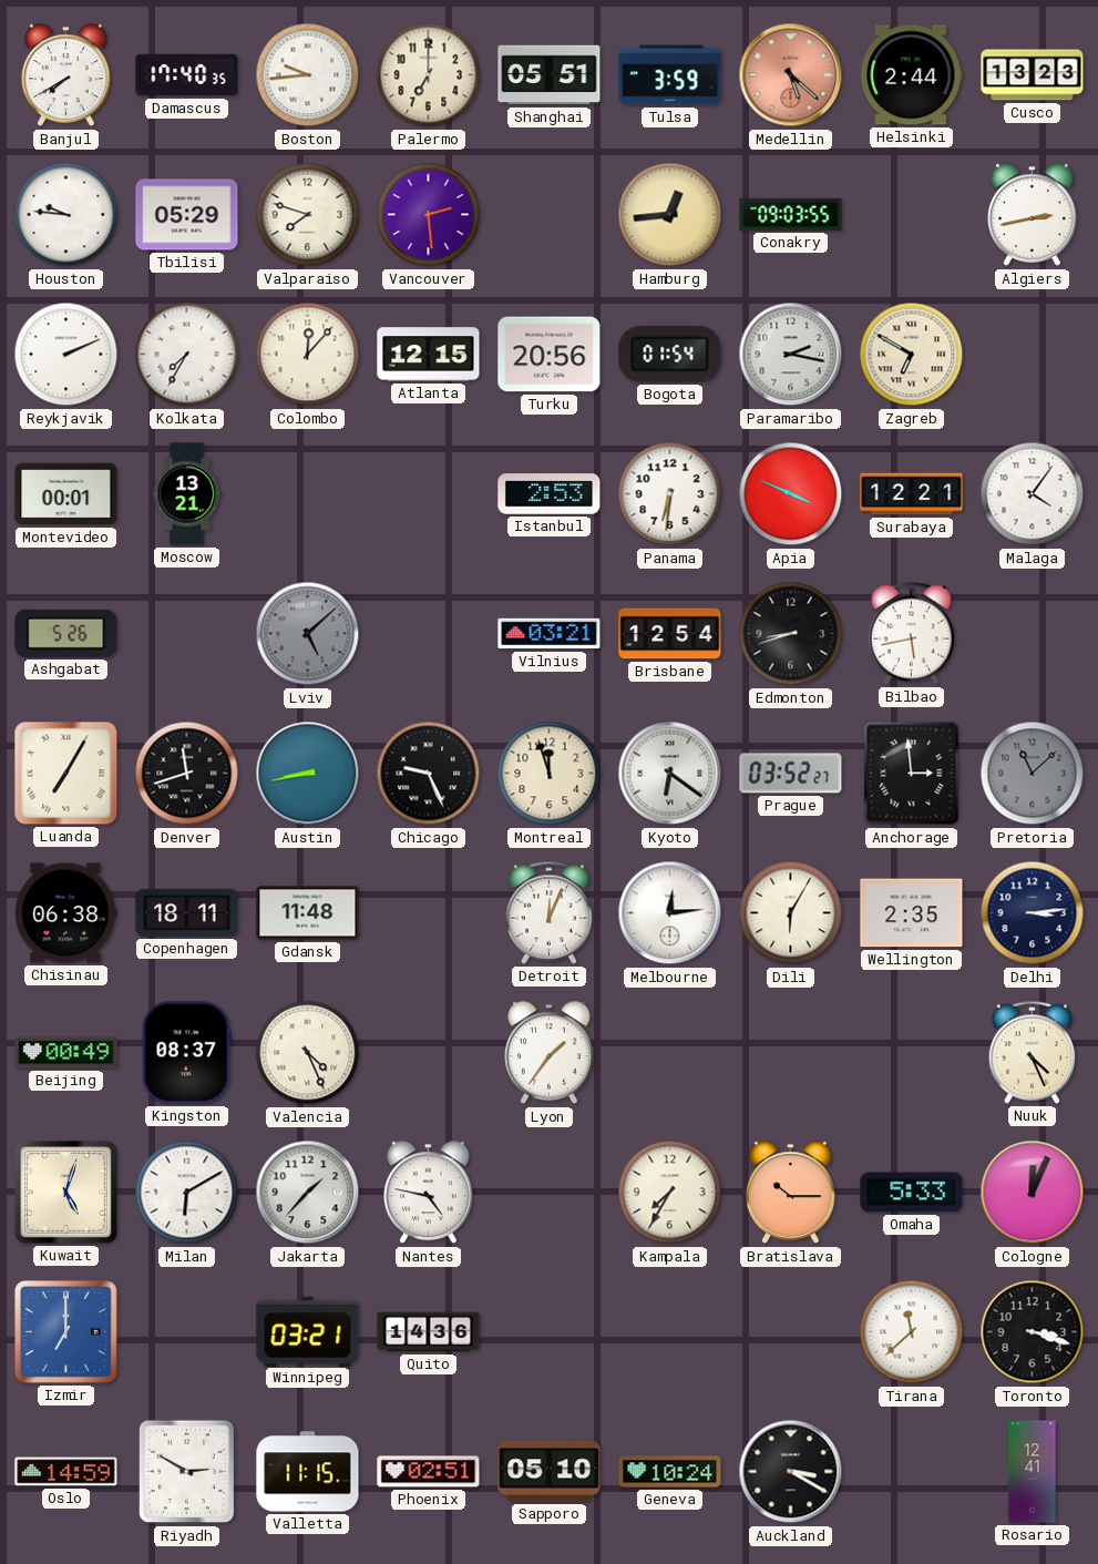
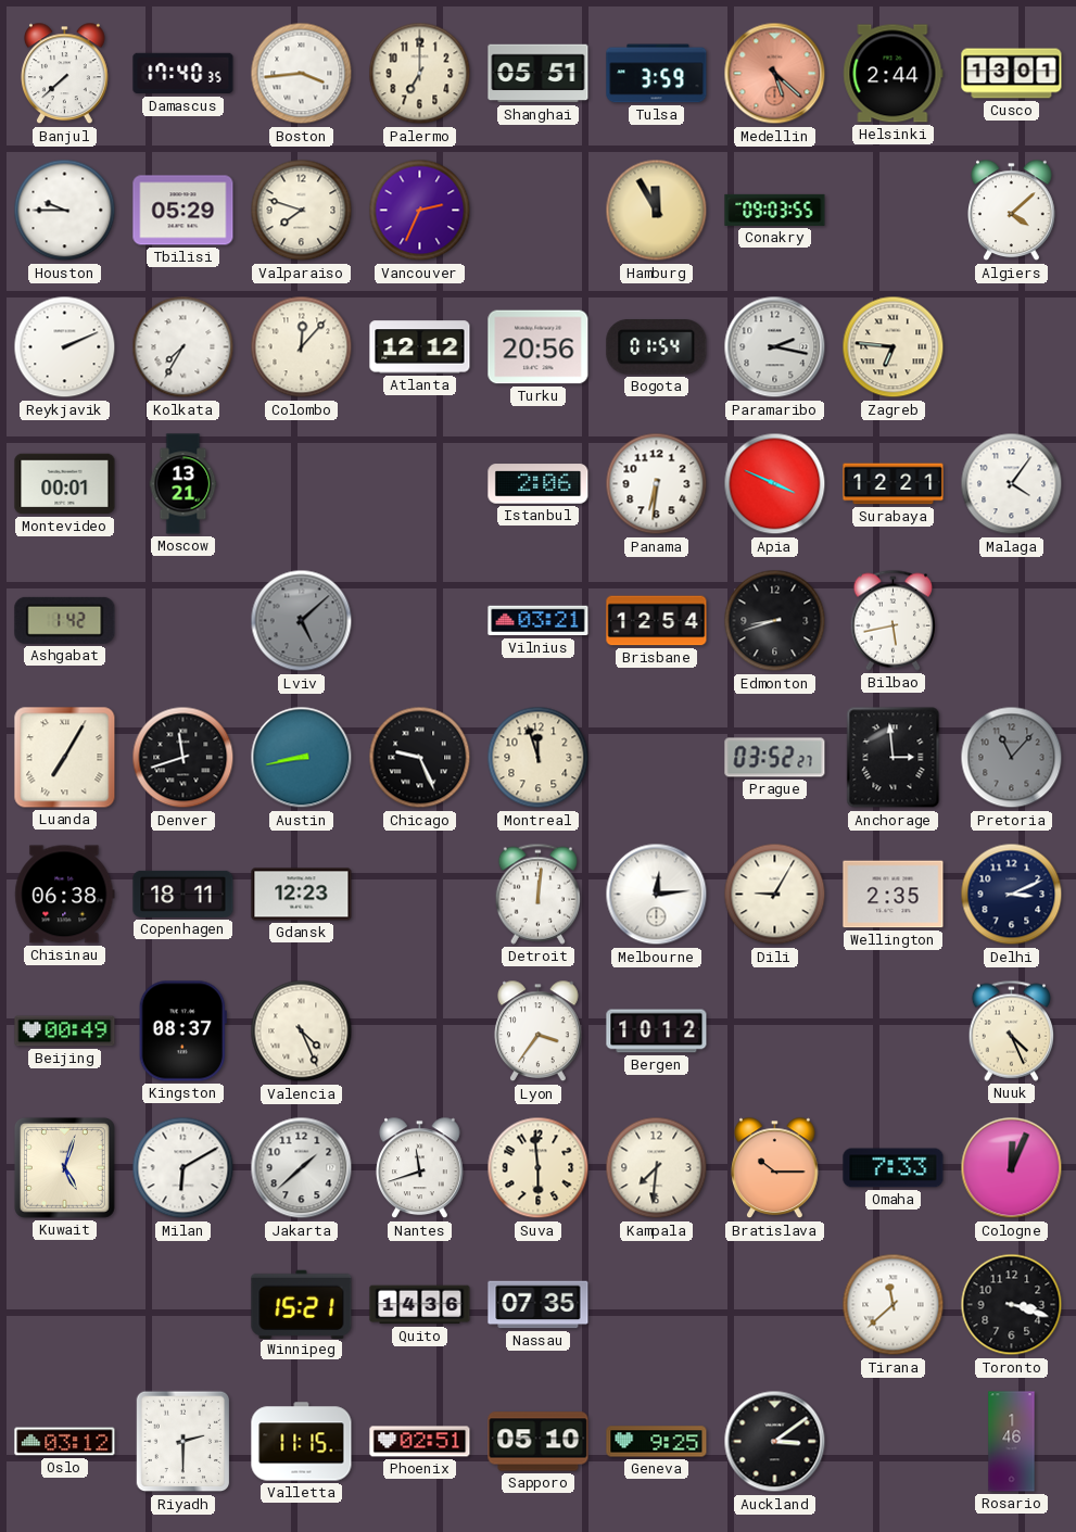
Banjul: 7:40 -> 7:38
Boston: 9:44 -> 3:44
Cusco: 13:23 -> 13:01
Houston: 9:46 -> 9:45
Vancouver: 2:29 -> 2:34
Hamburg: 12:44 -> 11:55
Algiers: 2:43 -> 4:08
Atlanta: 12:15 -> 12:12
Zagreb: 6:50 -> 6:46
Istanbul: 2:53 -> 2:06
Ashgabat: 5:26 -> 1:42
Kyoto: 6:21 -> none
Pretoria: 11:08 -> 11:07
Gdansk: 11:48 -> 12:23
Detroit: 12:04 -> 12:01
Dili: 6:05 -> 9:05
Delhi: 3:14 -> 3:11
Lyon: 1:36 -> 3:36
Bergen: none -> 10:12
Jakarta: 1:37 -> 1:38
Nantes: 4:47 -> 11:42
Suva: none -> 5:59
Kampala: 7:35 -> 7:31
Omaha: 5:33 -> 7:33
Izmir: 7:00 -> none
Winnipeg: 03:21 -> 15:21
Nassau: none -> 07:35
Oslo: 14:59 -> 03:12
Riyadh: 2:50 -> 2:30
Geneva: 10:24 -> 9:25
Auckland: 3:20 -> 3:09
Rosario: 12:41 -> 1:46
